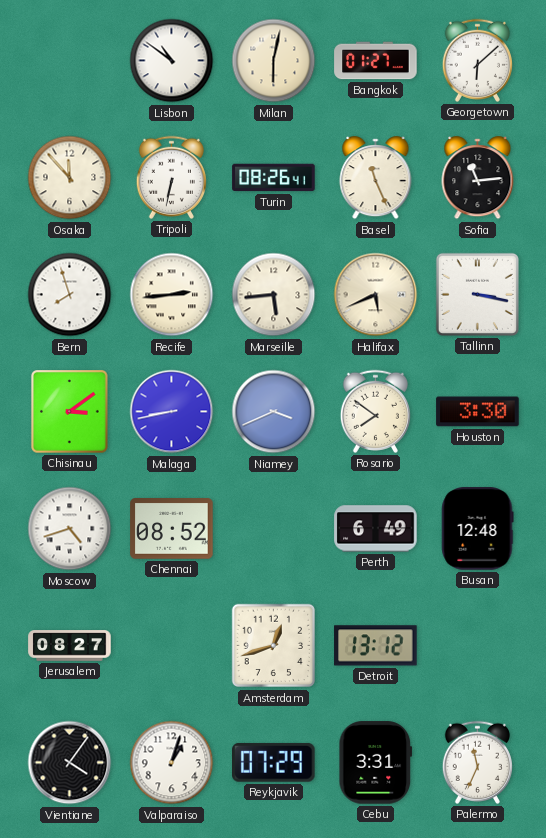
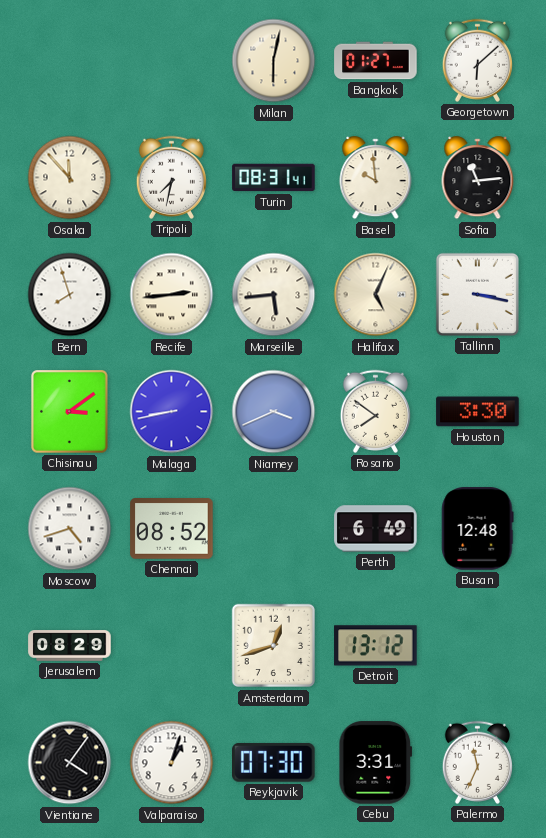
Lisbon: 10:51 -> none
Tripoli: 6:32 -> 7:32
Turin: 08:26 -> 08:31
Basel: 11:26 -> 9:59
Halifax: 5:41 -> 5:04
Jerusalem: 08:27 -> 08:29
Reykjavik: 07:29 -> 07:30
